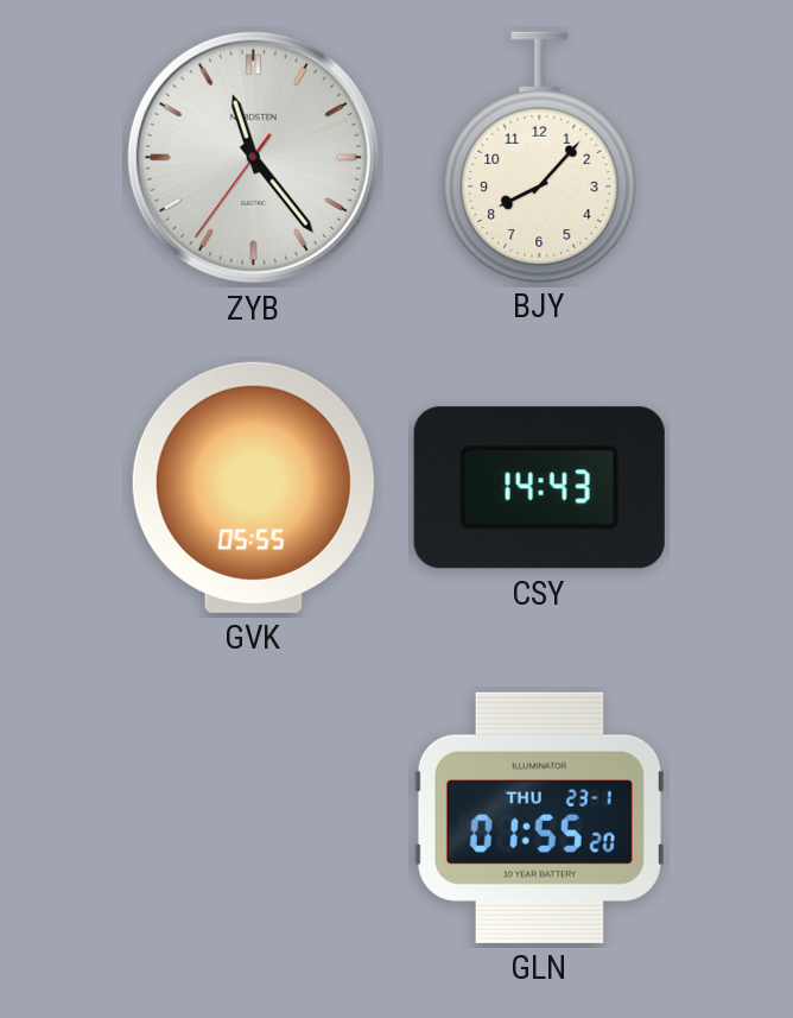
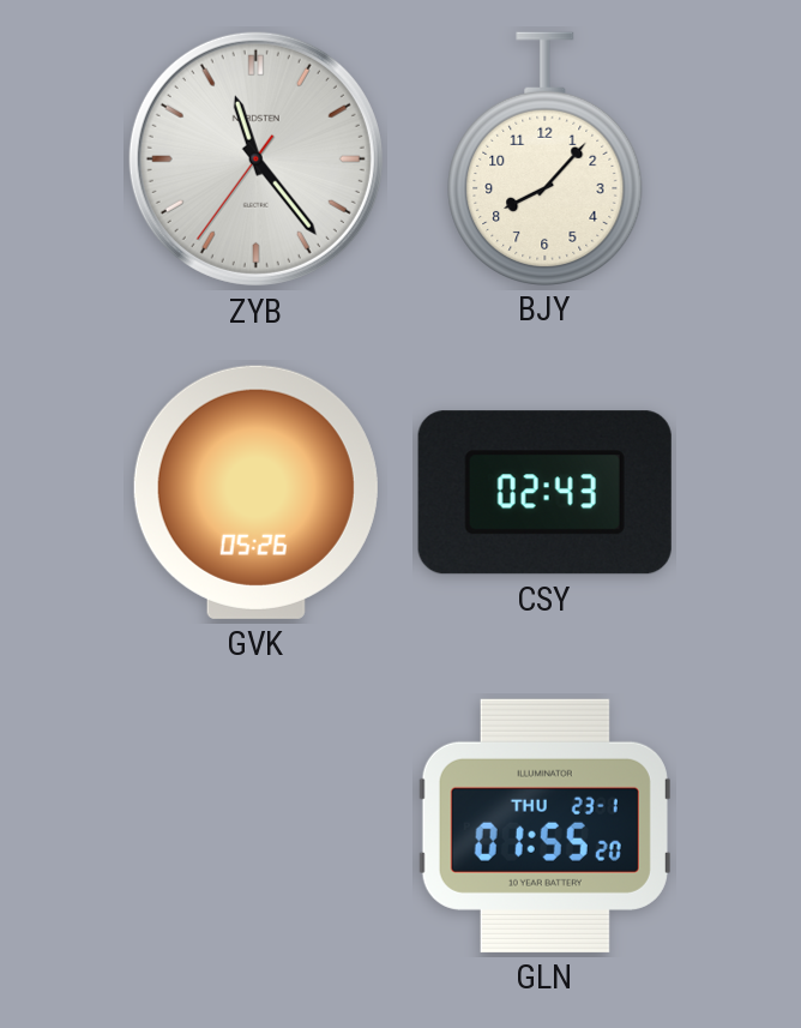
GVK: 05:55 -> 05:26
CSY: 14:43 -> 02:43
